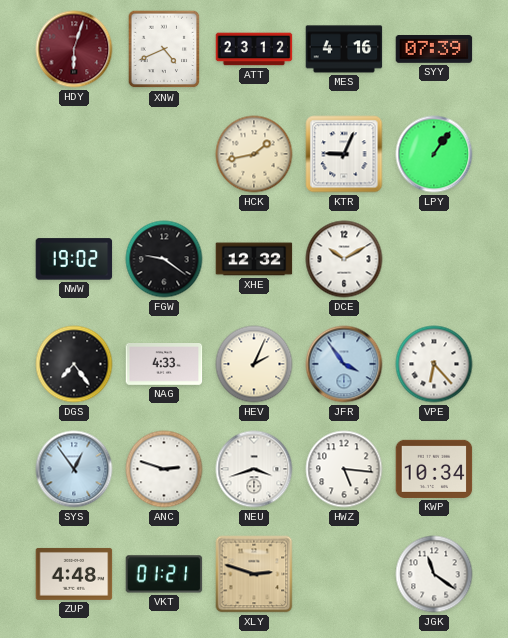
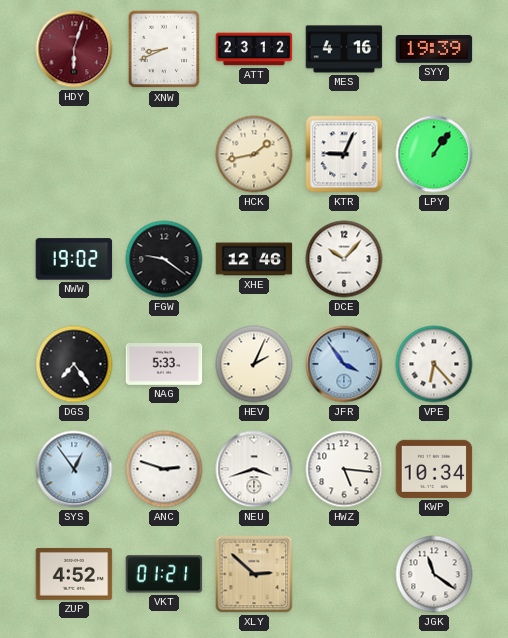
XNW: 4:41 -> 8:41
SYY: 07:39 -> 19:39
XHE: 12:32 -> 12:46
DCE: 10:10 -> 10:07
NAG: 4:33 -> 5:33
ZUP: 4:48 -> 4:52
XLY: 2:48 -> 2:52
